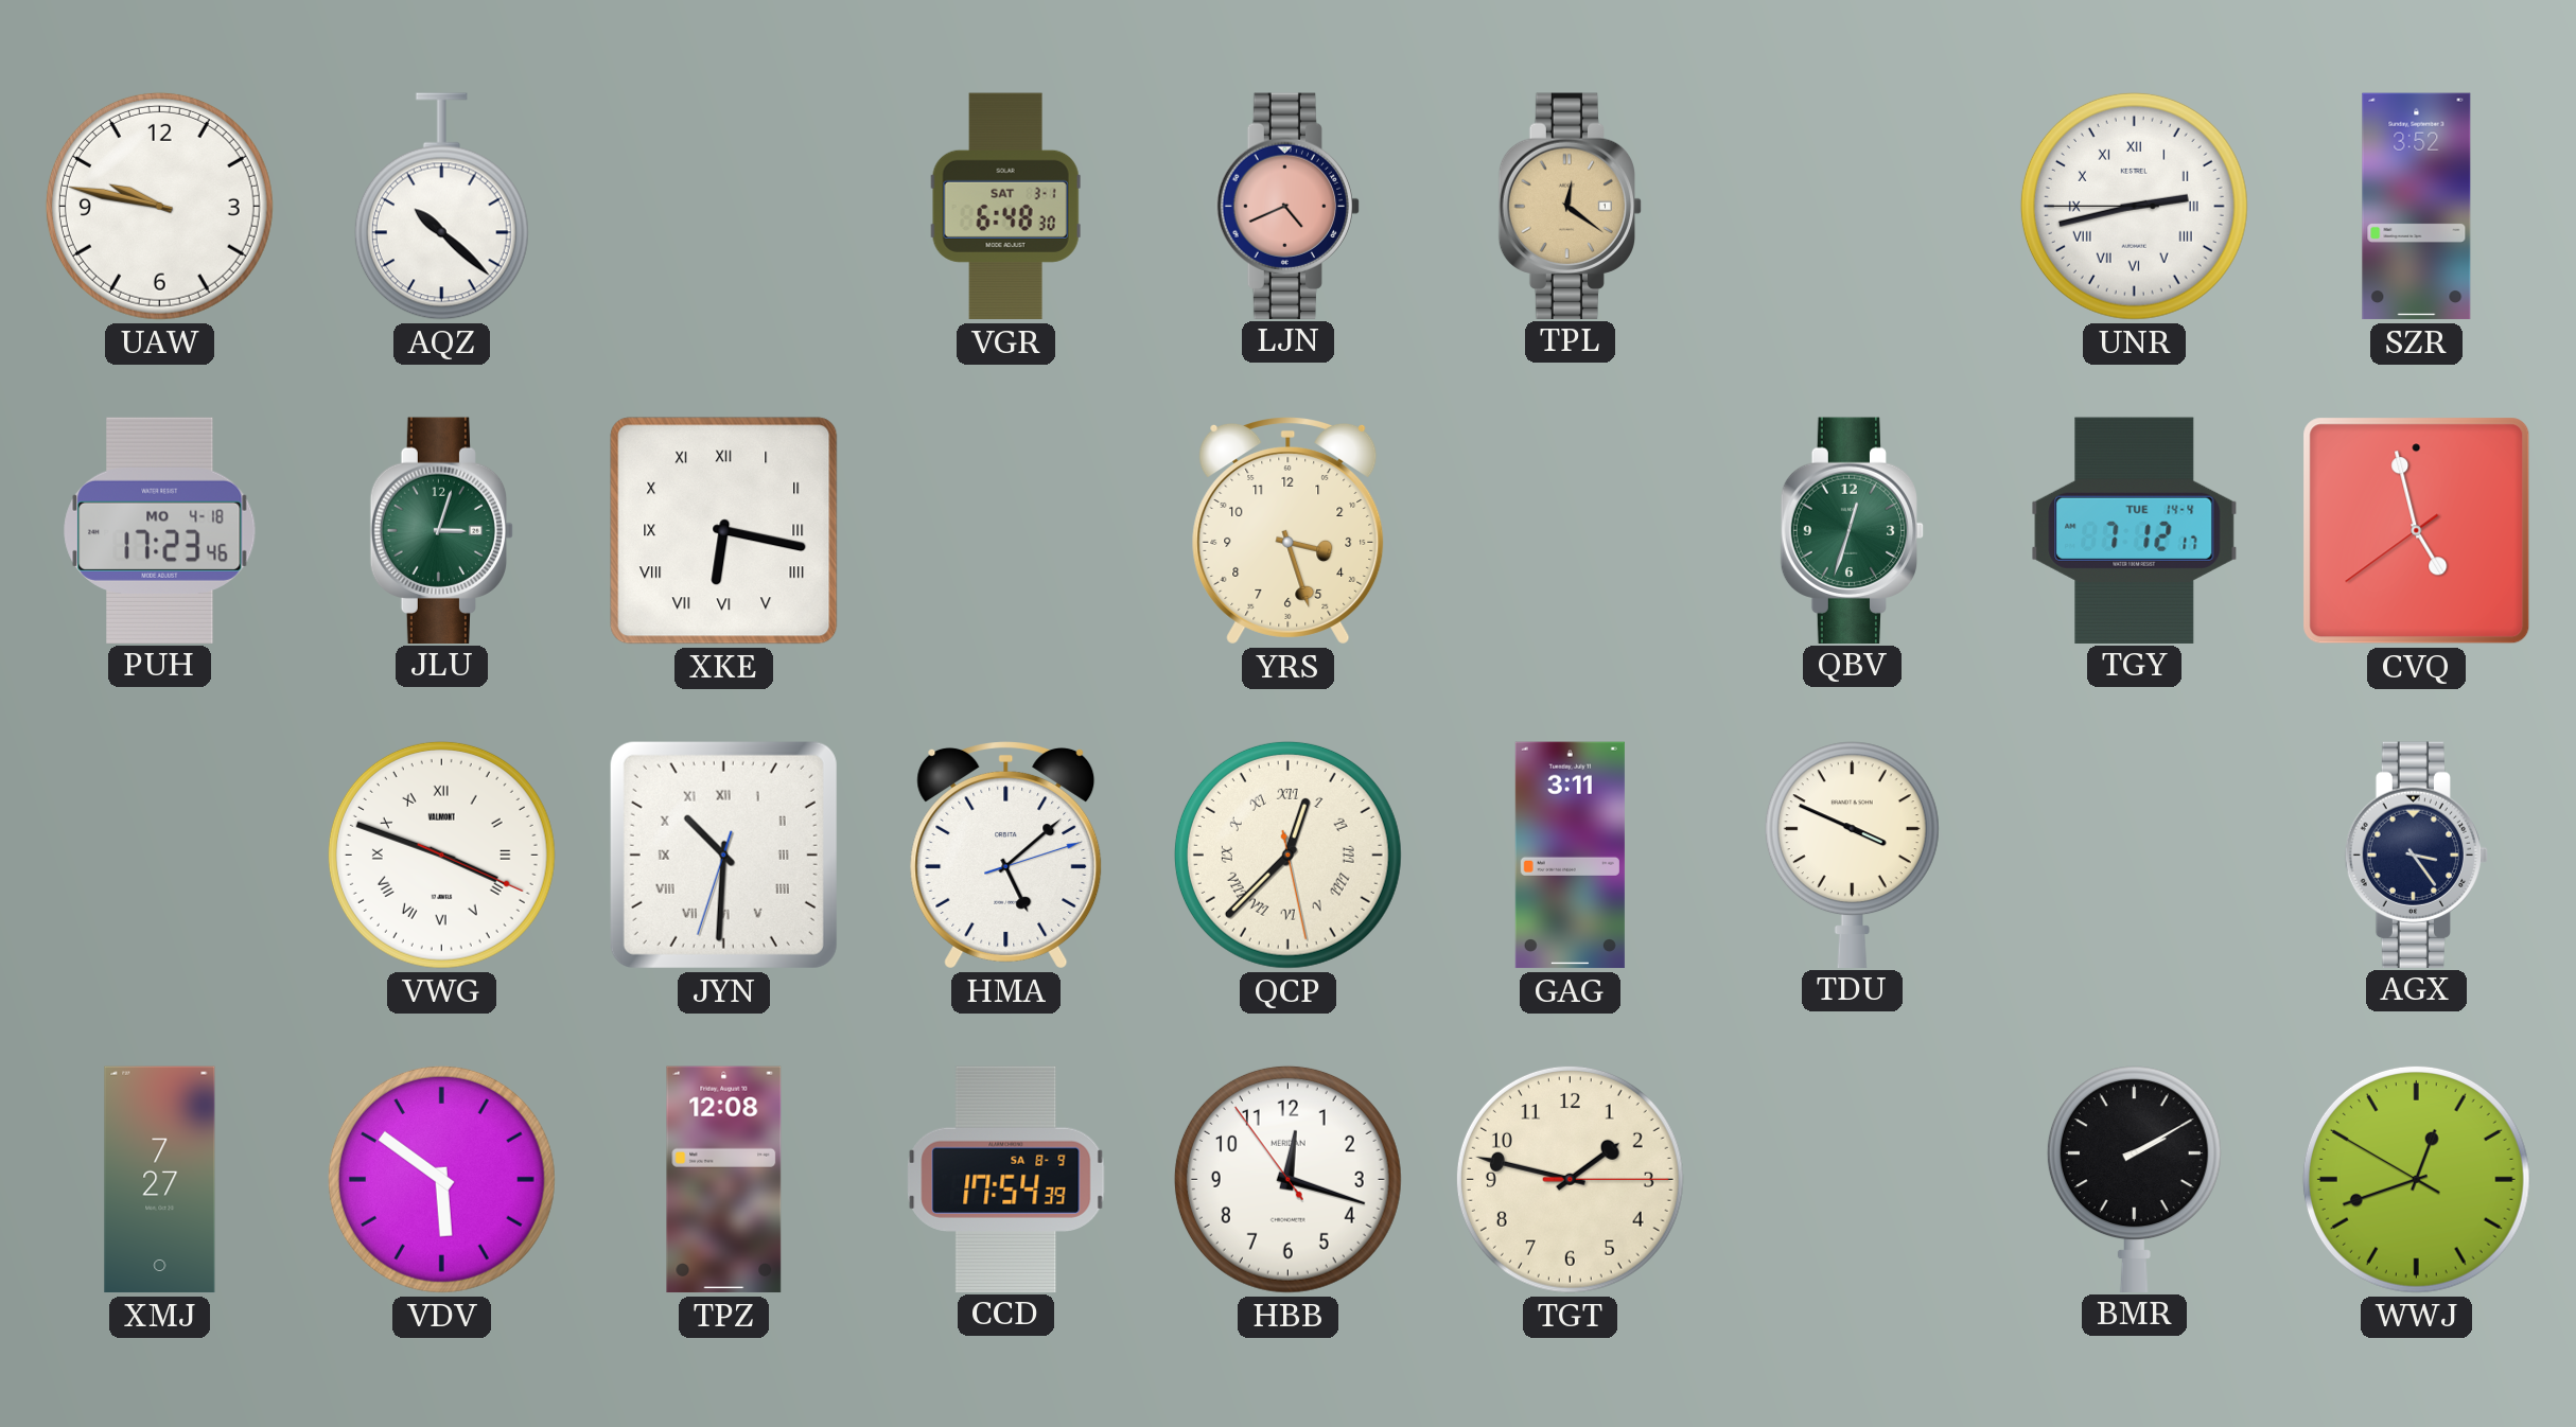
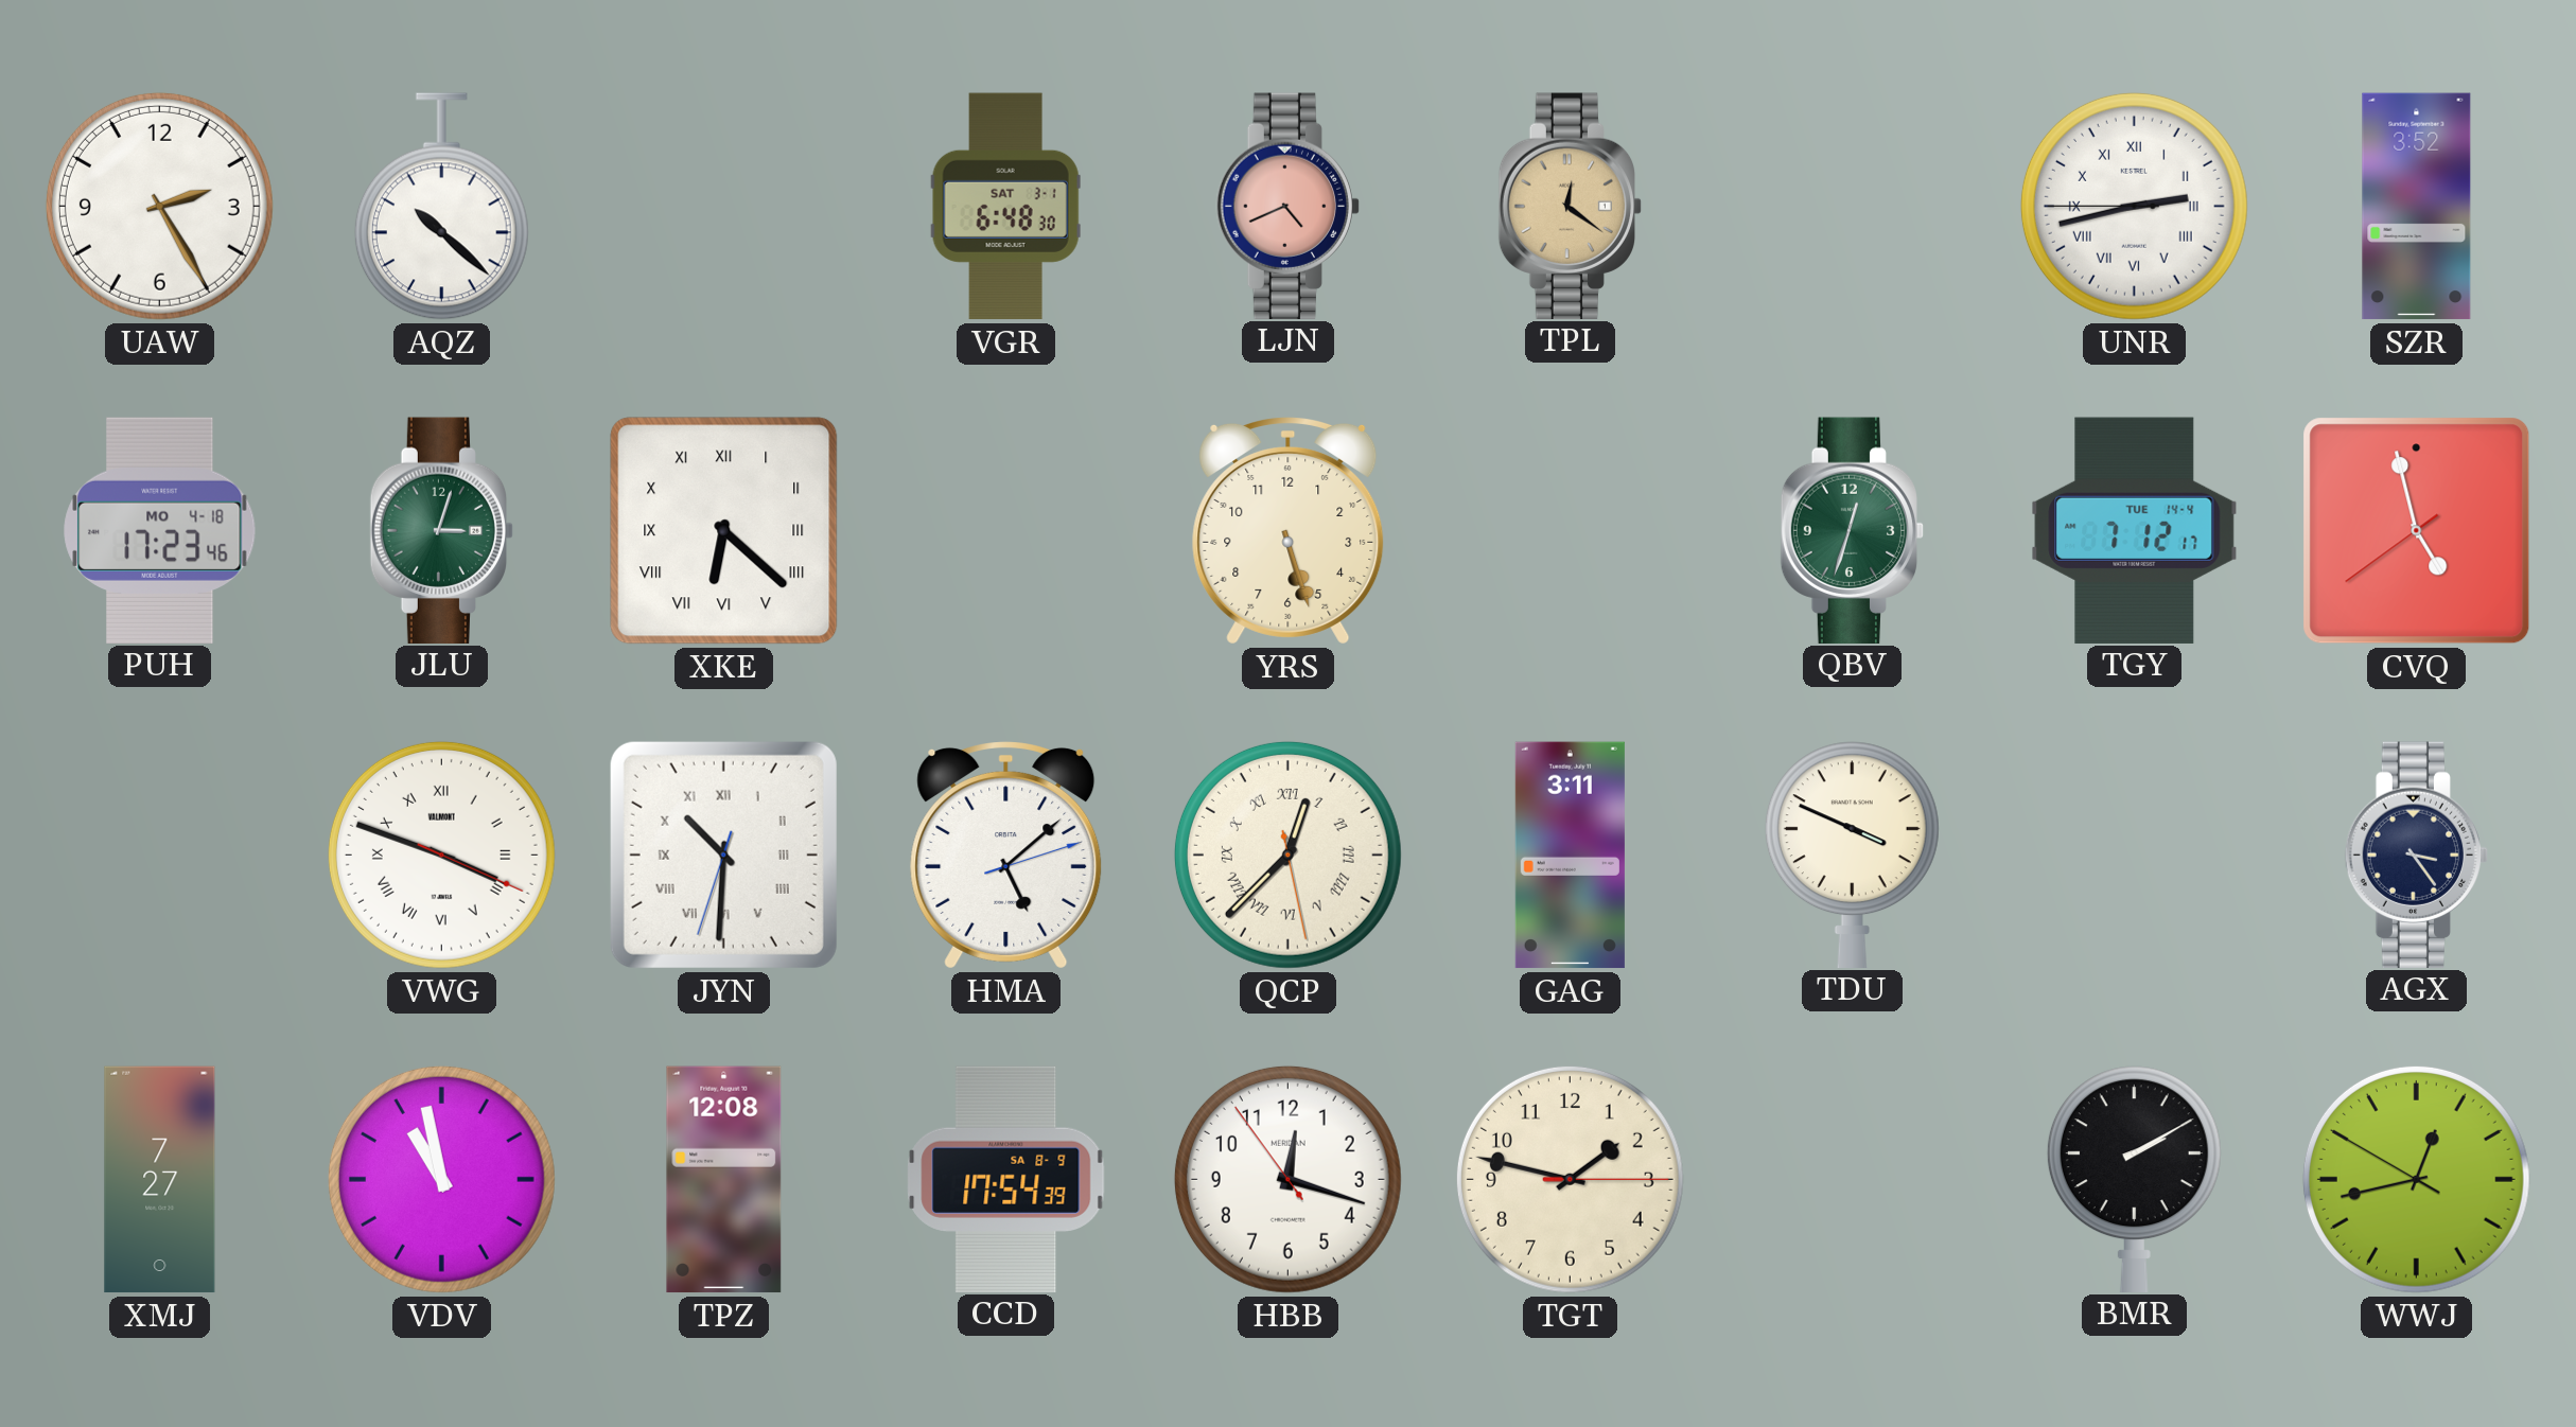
UAW: 9:47 -> 2:25
XKE: 6:17 -> 6:22
YRS: 3:27 -> 5:27
VDV: 5:51 -> 10:58
WWJ: 12:41 -> 12:42
